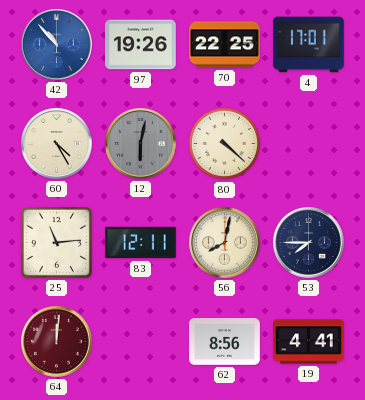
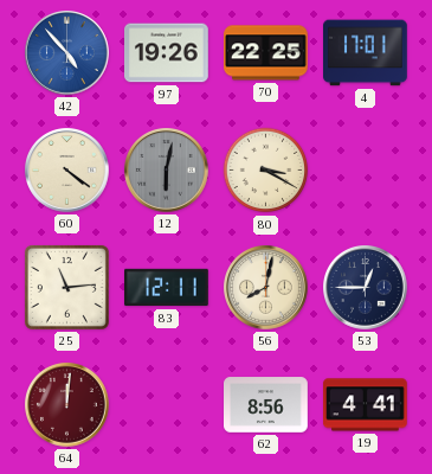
42: 10:53 -> 4:53
60: 4:25 -> 4:21
80: 4:22 -> 3:20
53: 7:45 -> 12:45
